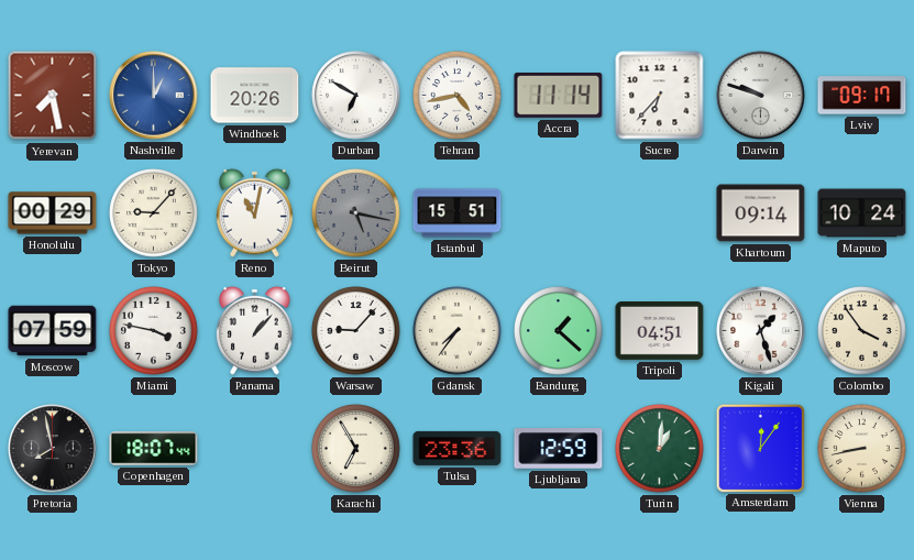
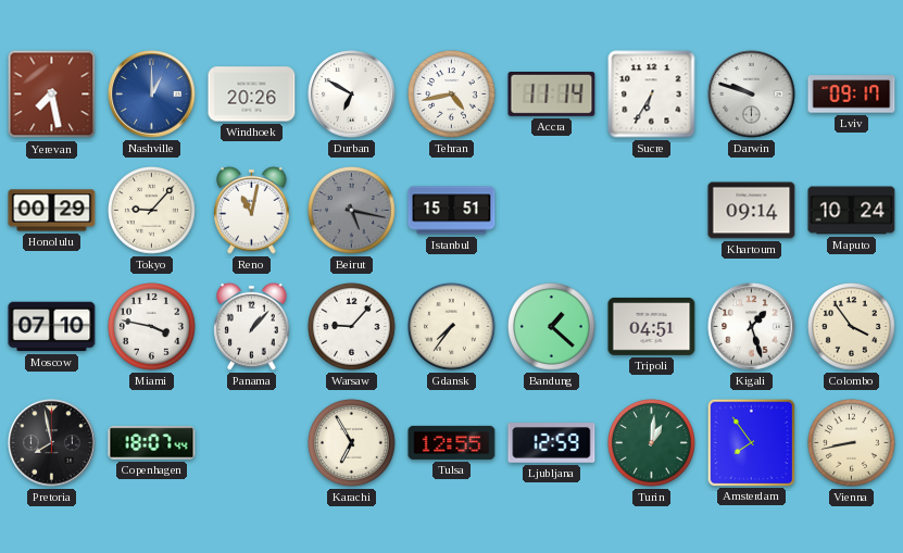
Sucre: 6:37 -> 6:35
Moscow: 07:59 -> 07:10
Tulsa: 23:36 -> 12:55
Amsterdam: 12:06 -> 7:54
